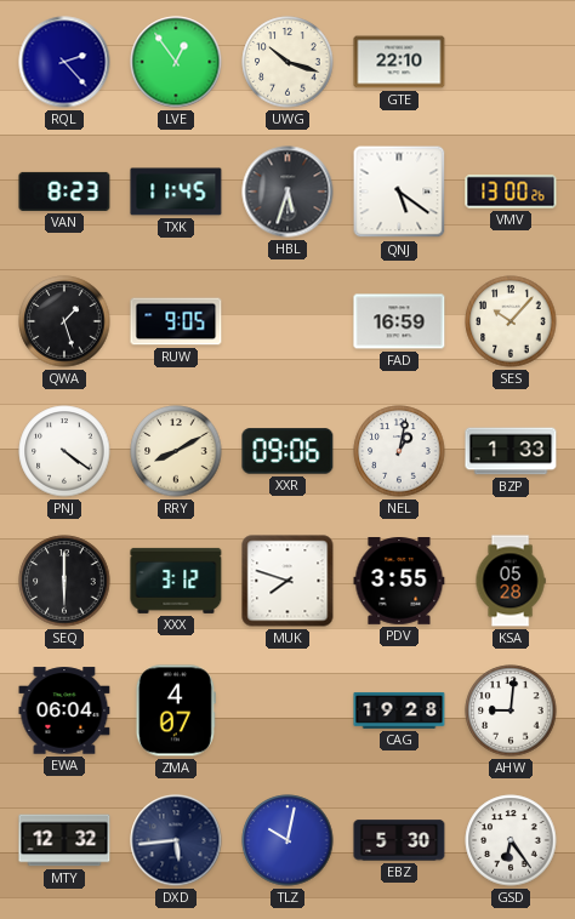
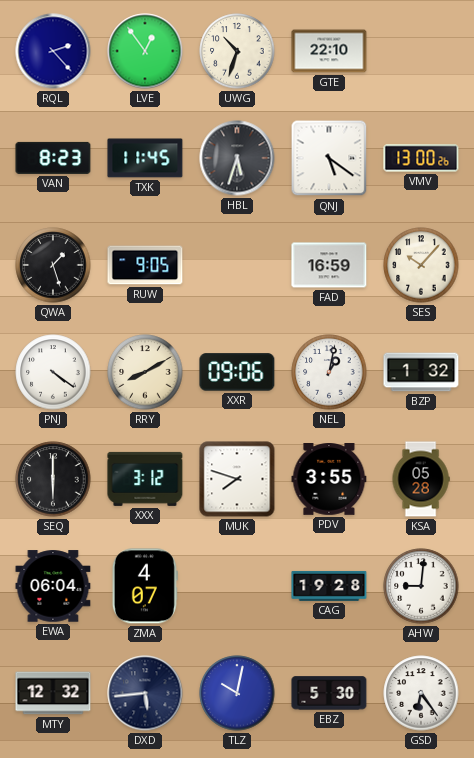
UWG: 10:18 -> 10:33
BZP: 1:33 -> 1:32
